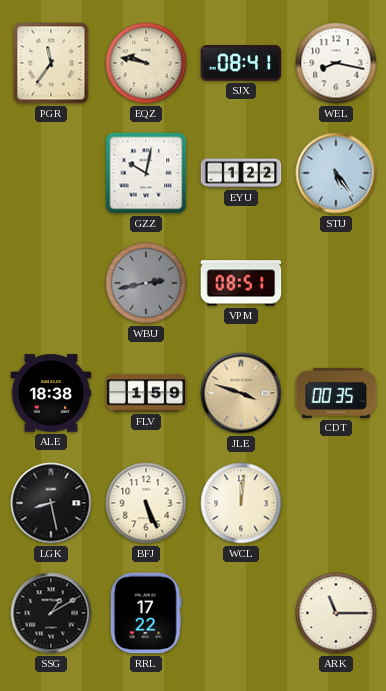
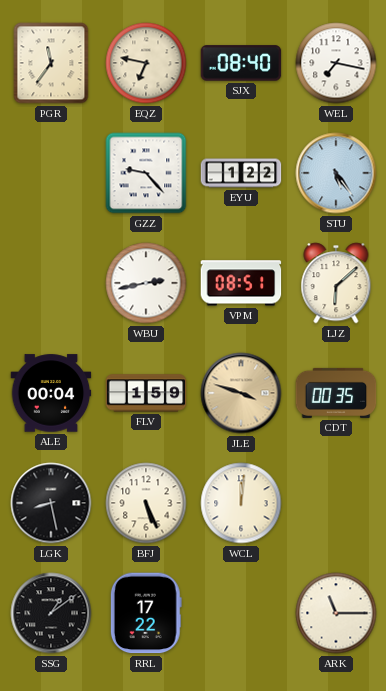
EQZ: 9:47 -> 6:47
SJX: 08:41 -> 08:40
WEL: 8:17 -> 7:17
GZZ: 10:02 -> 9:23
WBU dial: grey -> white
LJZ: none -> 6:08
ALE: 18:38 -> 00:04
SSG: 1:10 -> 1:09
